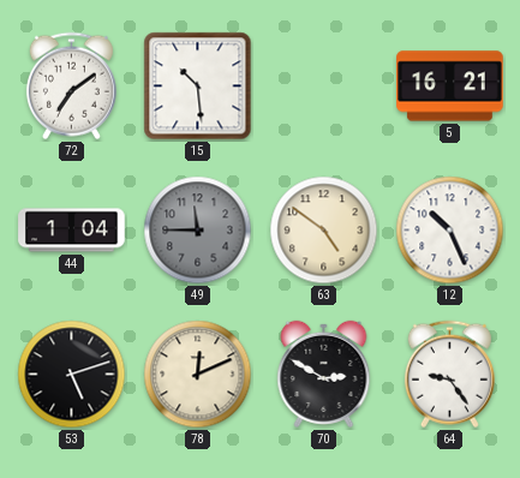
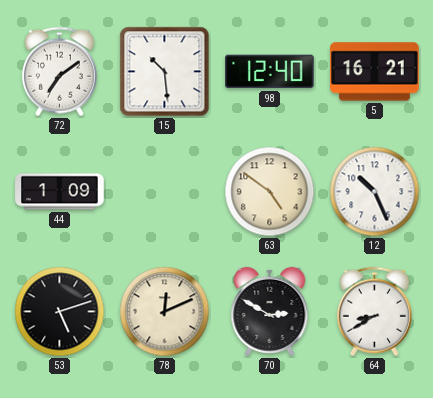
98: none -> 12:40
44: 1:04 -> 1:09
49: 11:45 -> none
64: 9:24 -> 8:40
